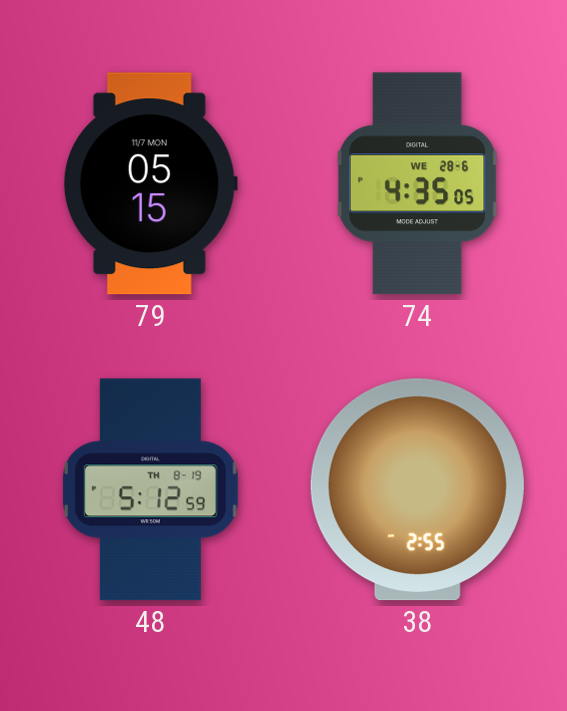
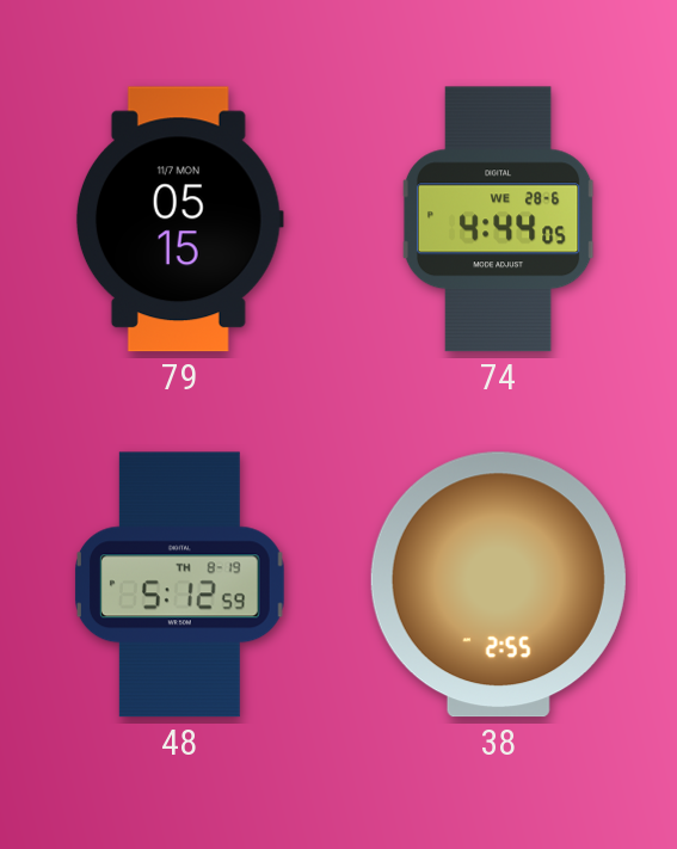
74: 4:35 -> 4:44
